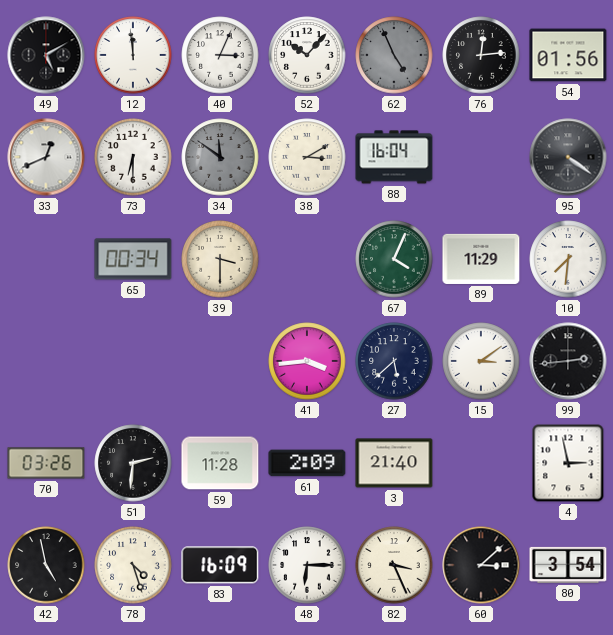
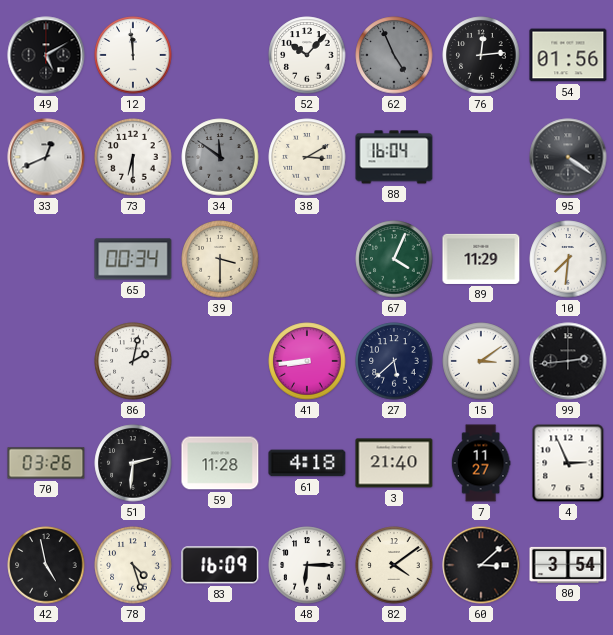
40: 3:04 -> none
86: none -> 2:02
41: 3:44 -> 8:44
61: 2:09 -> 4:18
7: none -> 11:27
4: 2:58 -> 2:56
82: 3:26 -> 4:09
